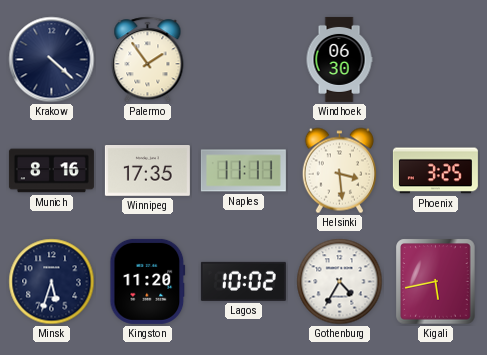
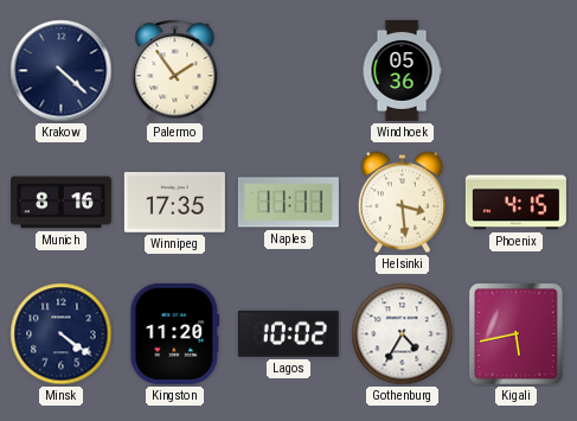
Windhoek: 06:30 -> 05:36
Phoenix: 3:25 -> 4:15
Minsk: 5:33 -> 4:21
